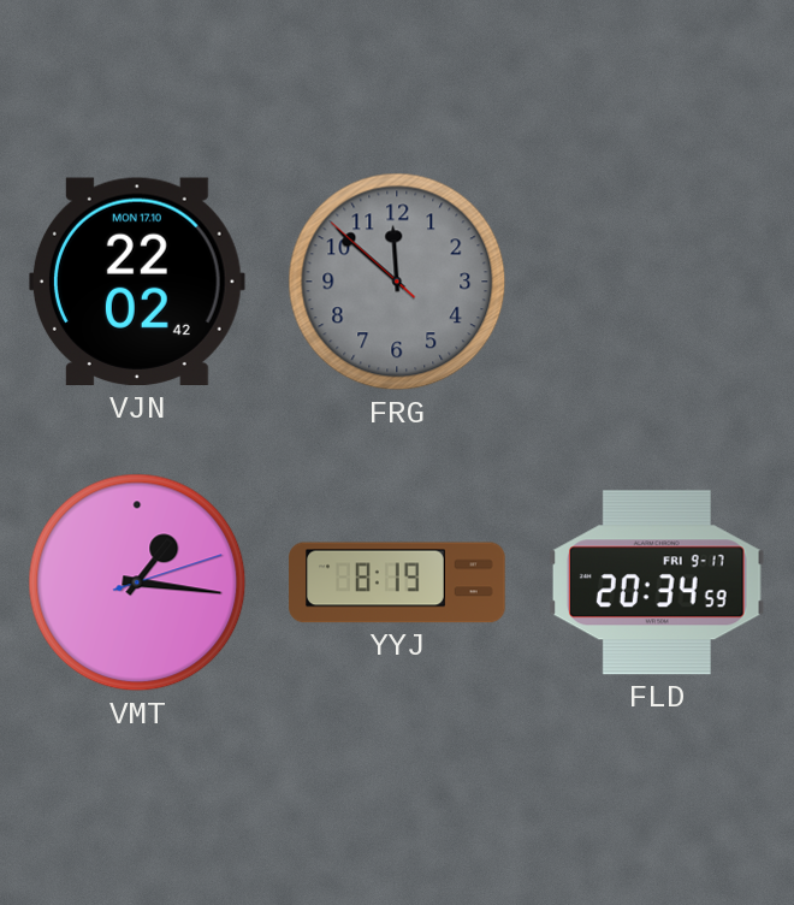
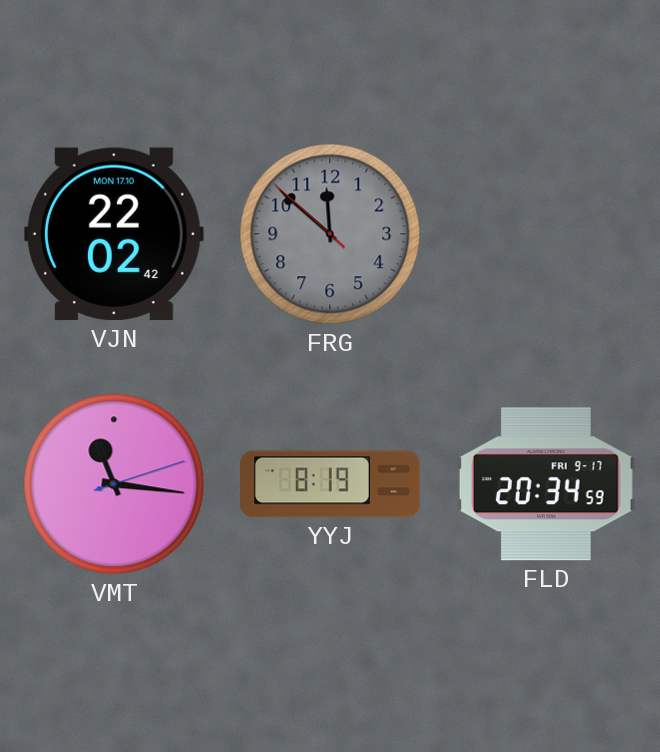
VMT: 1:16 -> 11:16
